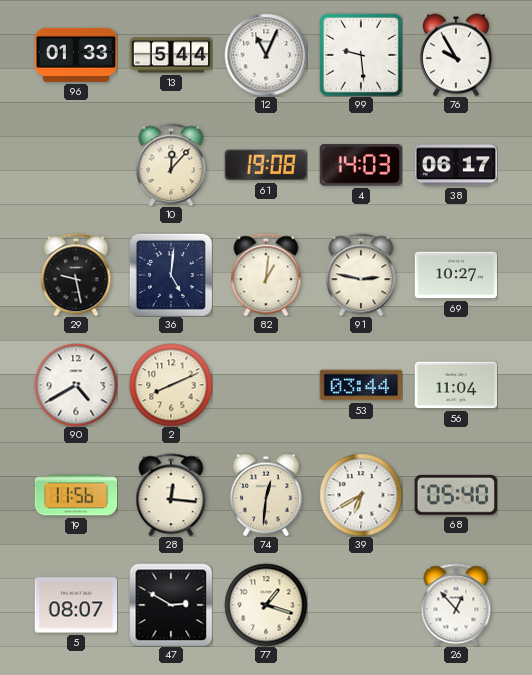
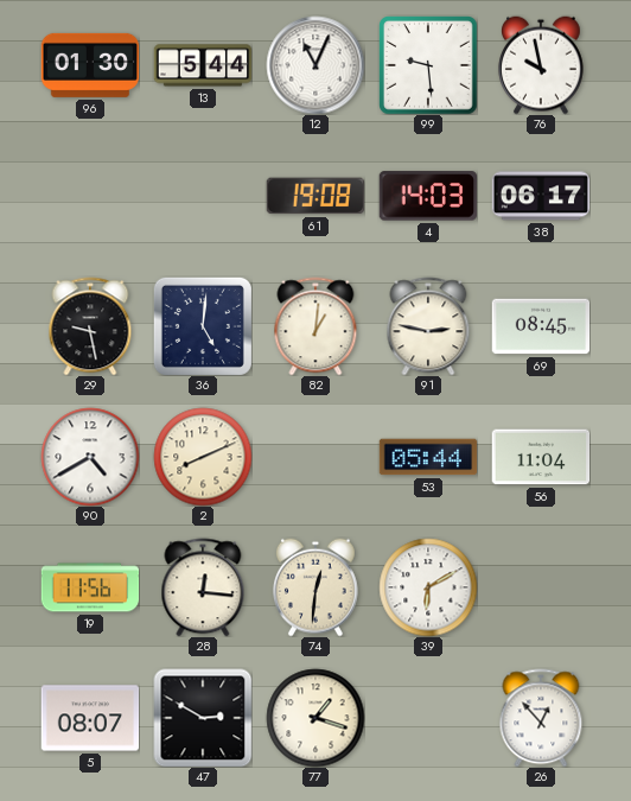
96: 01:33 -> 01:30
76: 9:55 -> 9:58
10: 12:07 -> none
69: 10:27 -> 08:45
53: 03:44 -> 05:44
39: 6:40 -> 6:10
68: 05:40 -> none
